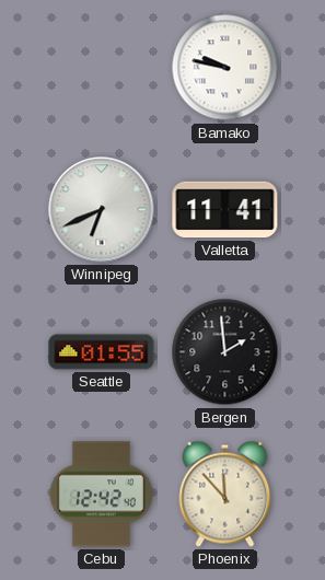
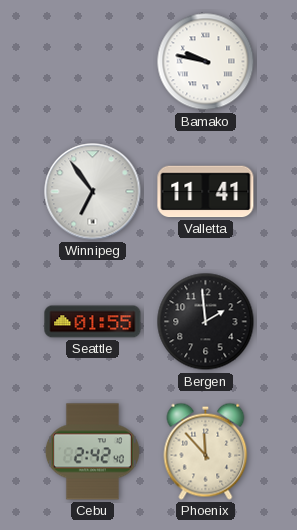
Winnipeg: 6:41 -> 6:54
Cebu: 12:42 -> 2:42
